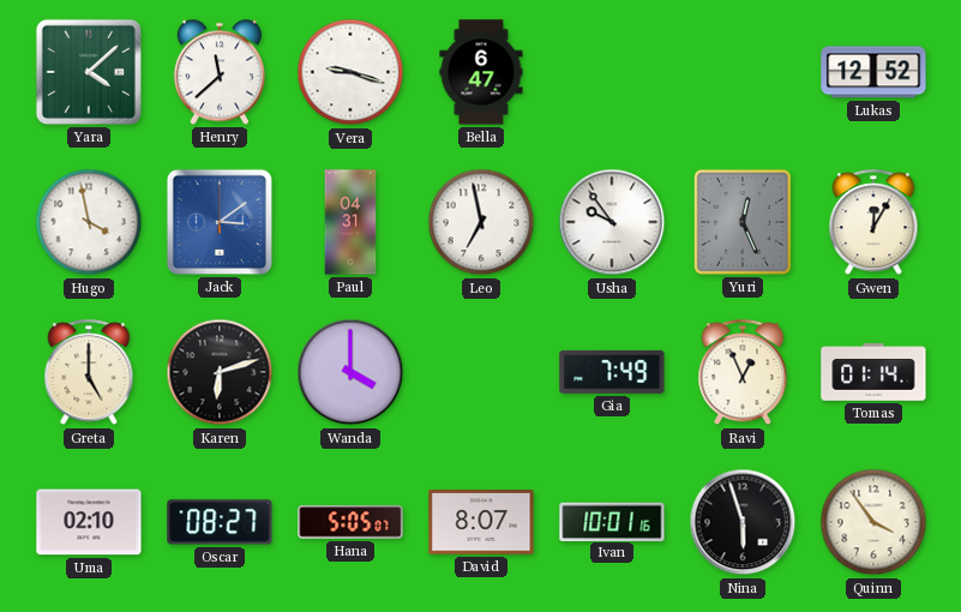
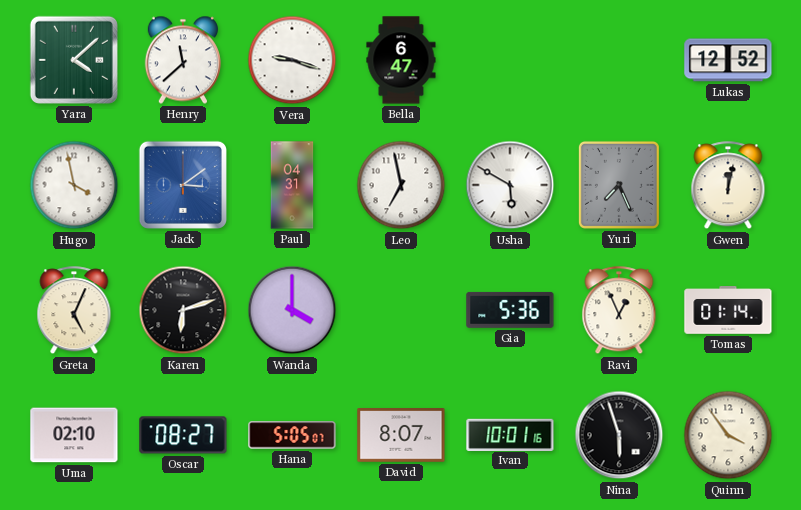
Usha: 9:54 -> 5:50
Yuri: 12:26 -> 7:26
Gwen: 12:05 -> 12:02
Greta: 5:00 -> 5:04
Gia: 7:49 -> 5:36
